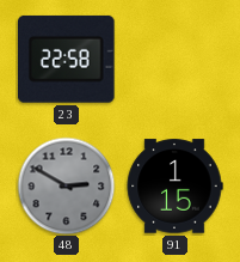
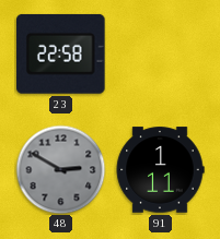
91: 1:15 -> 1:11
